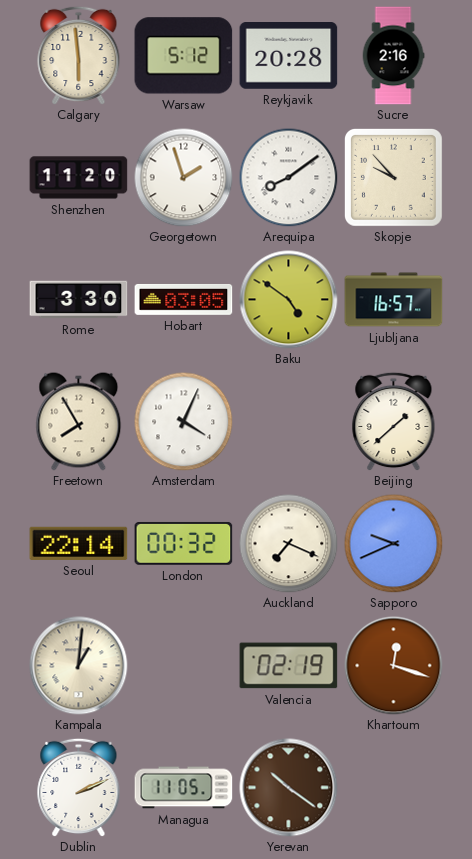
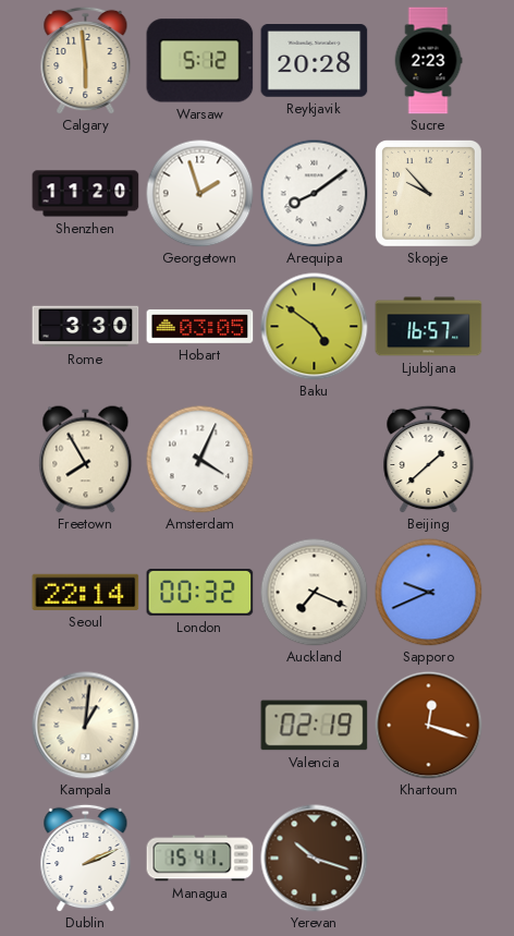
Sucre: 2:16 -> 2:23
Managua: 11:05 -> 15:41
Yerevan: 10:21 -> 10:18
